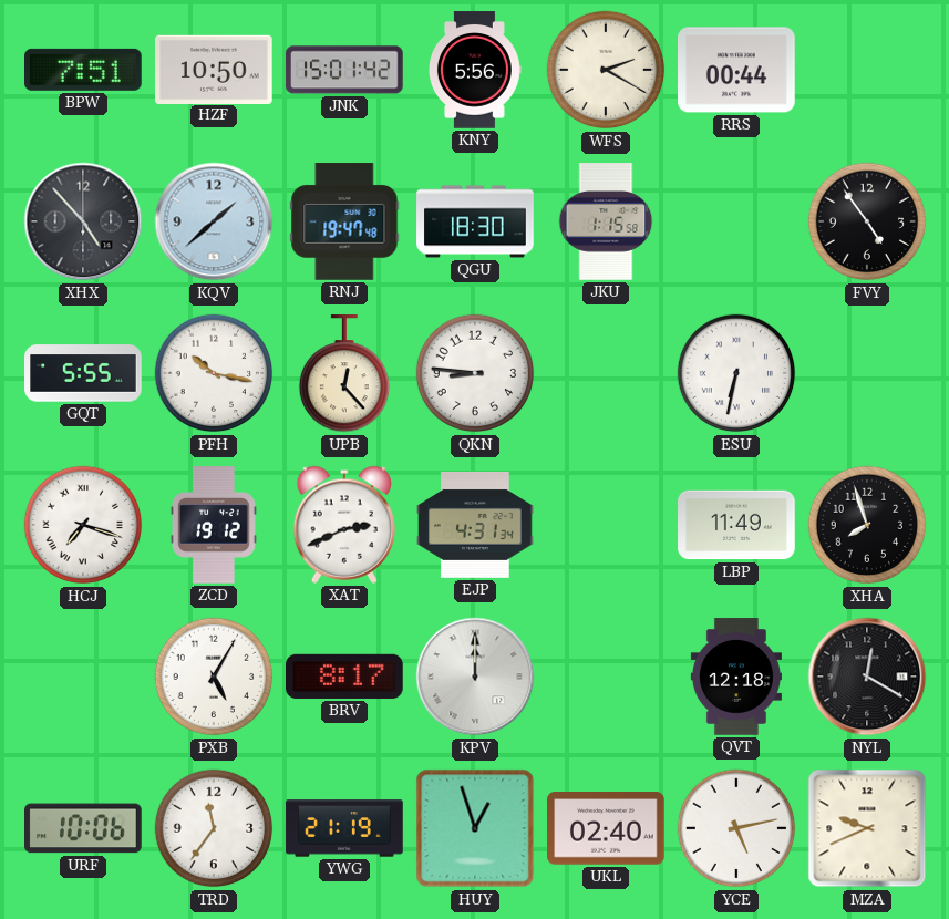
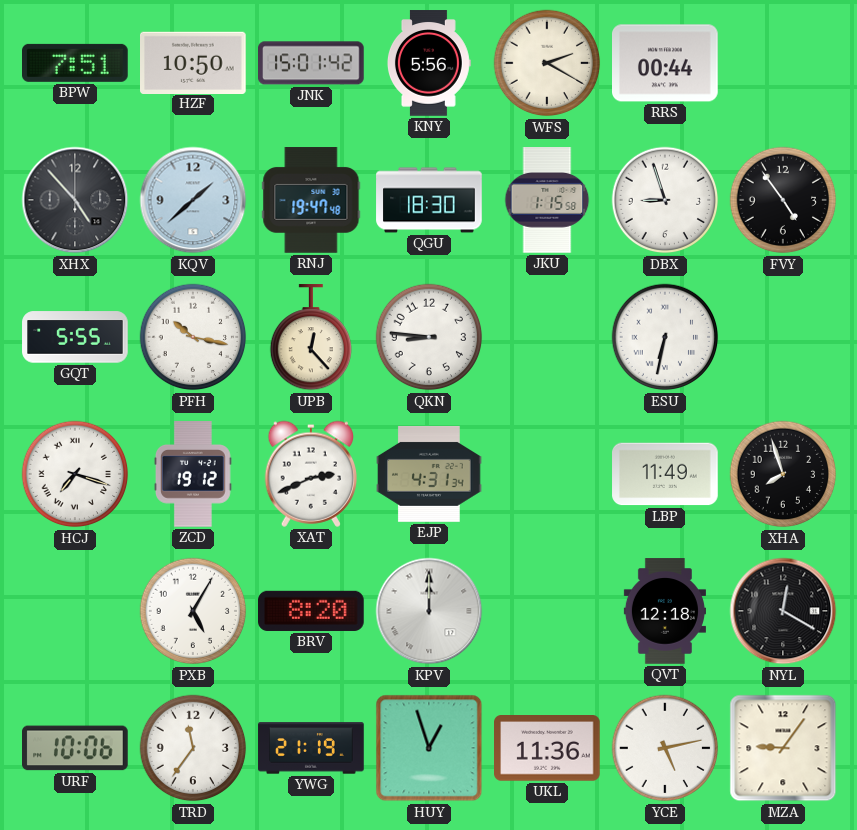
DBX: none -> 8:57
BRV: 8:17 -> 8:20
UKL: 02:40 -> 11:36
MZA: 9:41 -> 9:06
